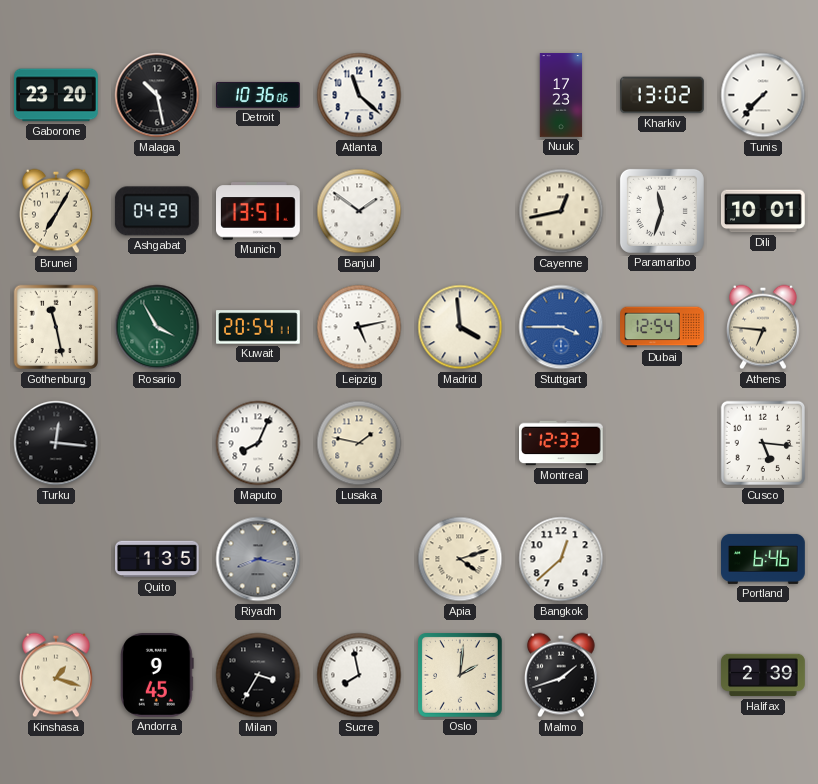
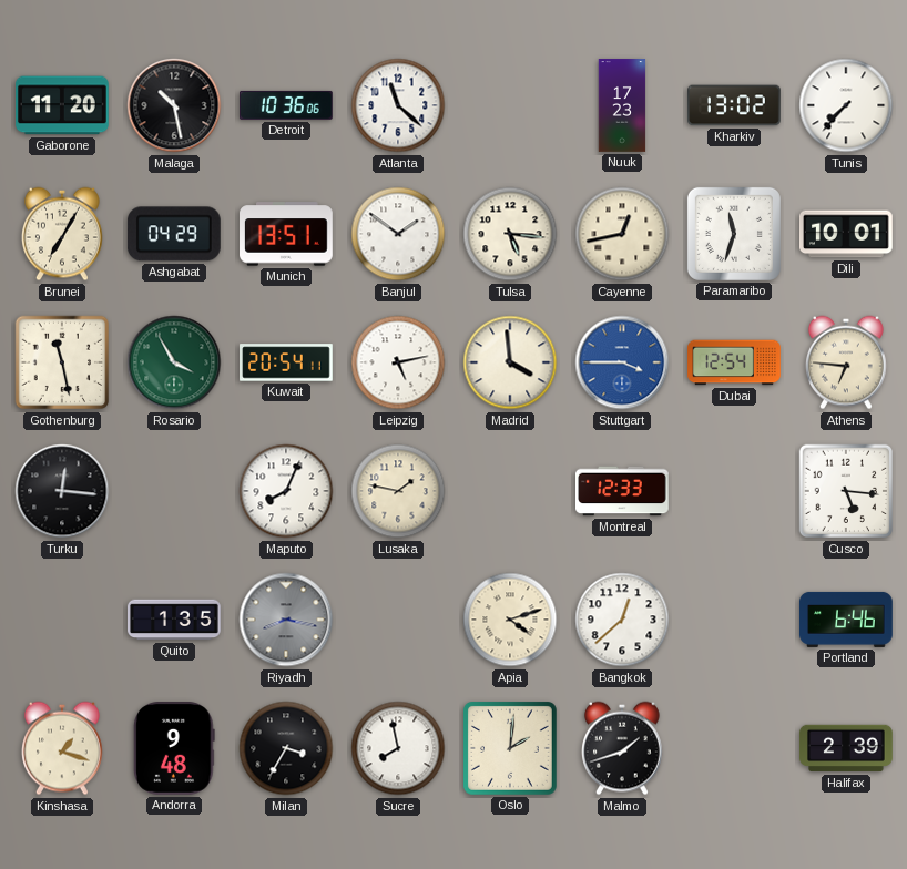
Gaborone: 23:20 -> 11:20
Tulsa: none -> 5:16
Andorra: 9:45 -> 9:48
